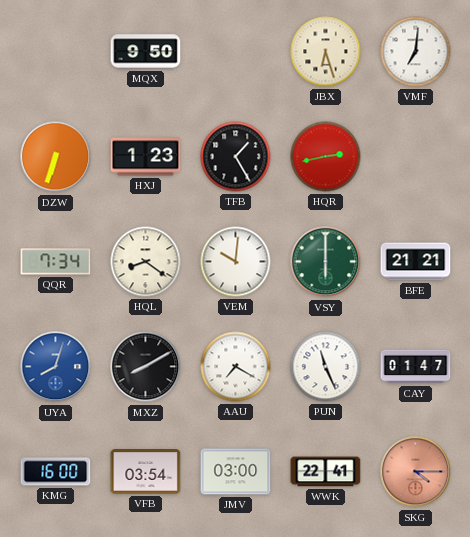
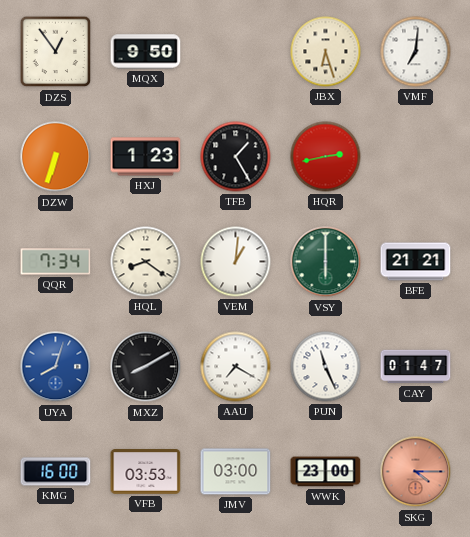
DZS: none -> 12:54
VEM: 10:01 -> 1:01
VFB: 03:54 -> 03:53
WWK: 22:41 -> 23:00
